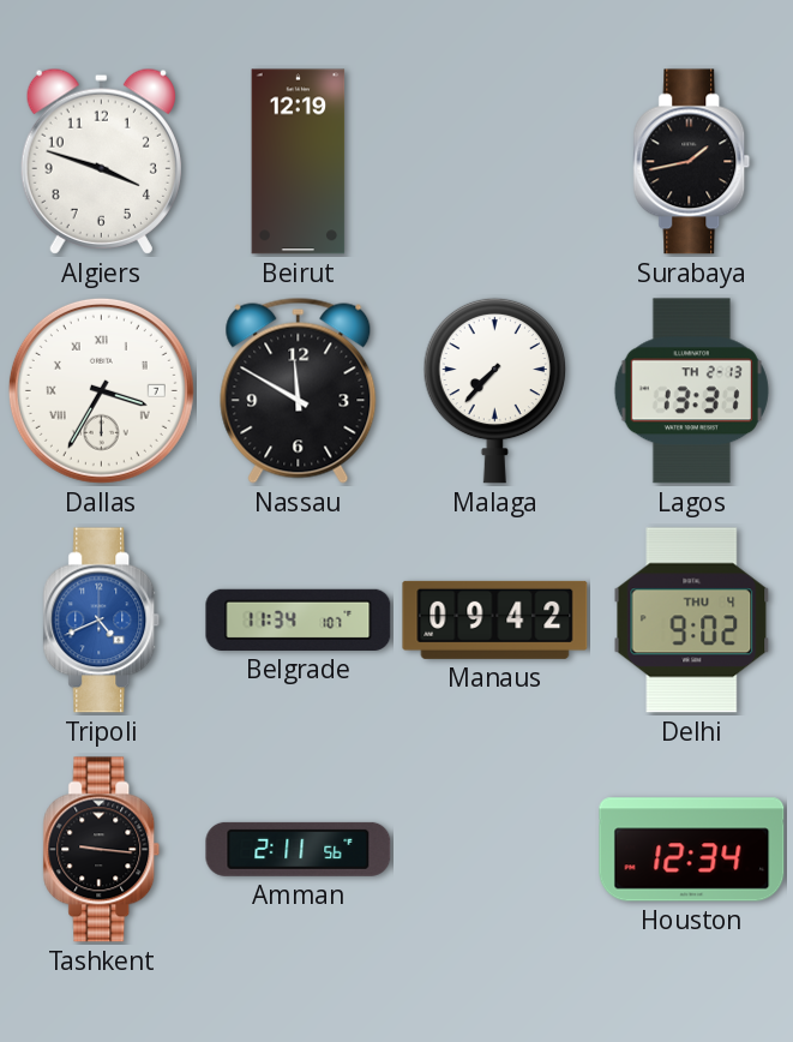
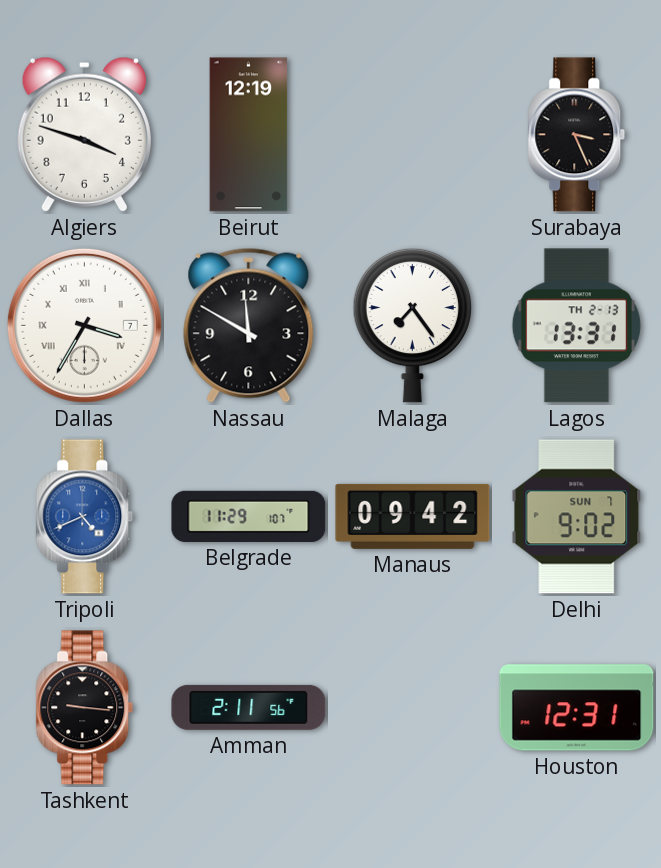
Surabaya: 1:43 -> 3:26
Malaga: 7:37 -> 7:24
Belgrade: 11:34 -> 11:29
Delhi date: THU 4 -> SUN 7
Houston: 12:34 -> 12:31
